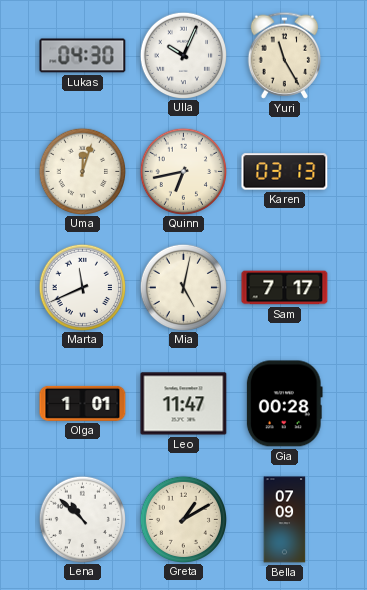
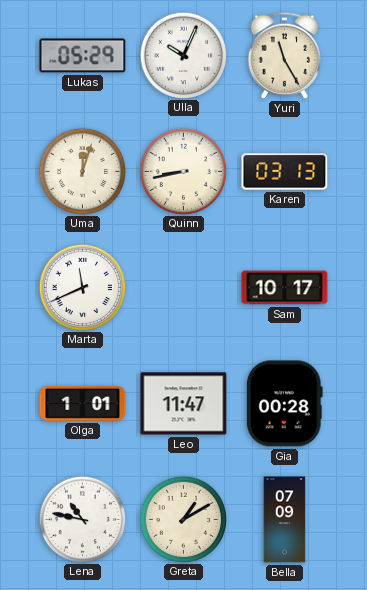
Lukas: 04:30 -> 05:29
Quinn: 6:43 -> 8:43
Mia: 5:02 -> none
Sam: 7:17 -> 10:17
Lena: 10:52 -> 10:47
